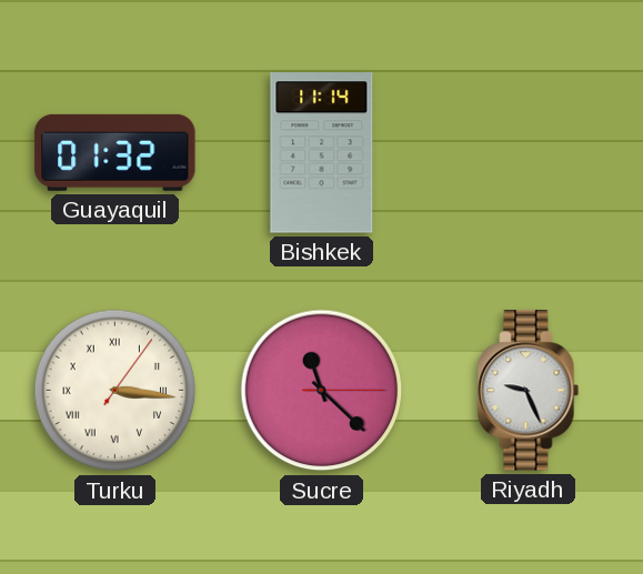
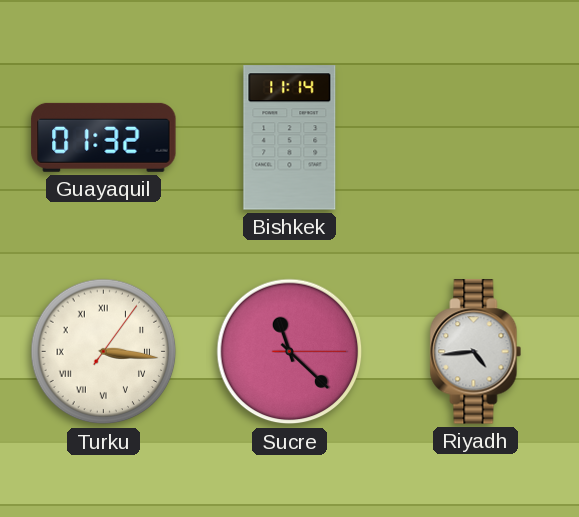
Riyadh: 9:26 -> 4:44
